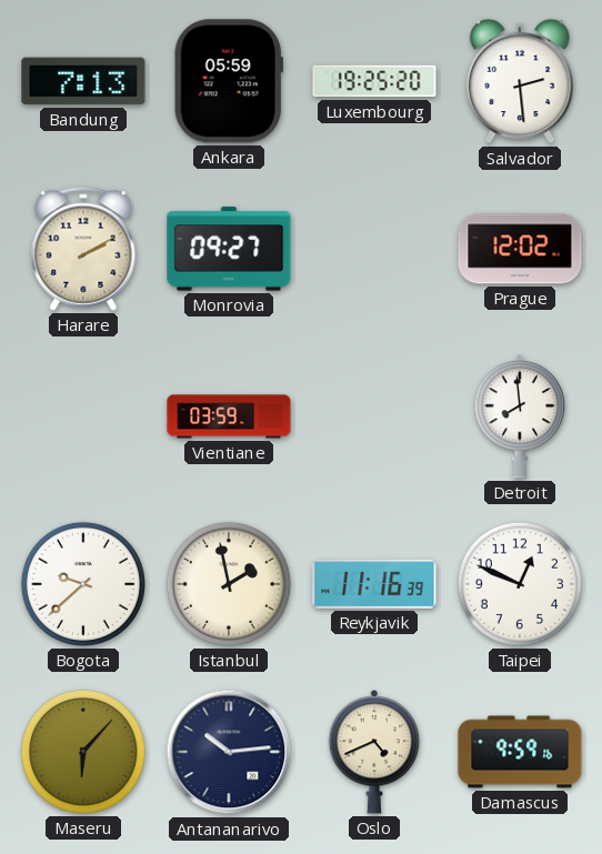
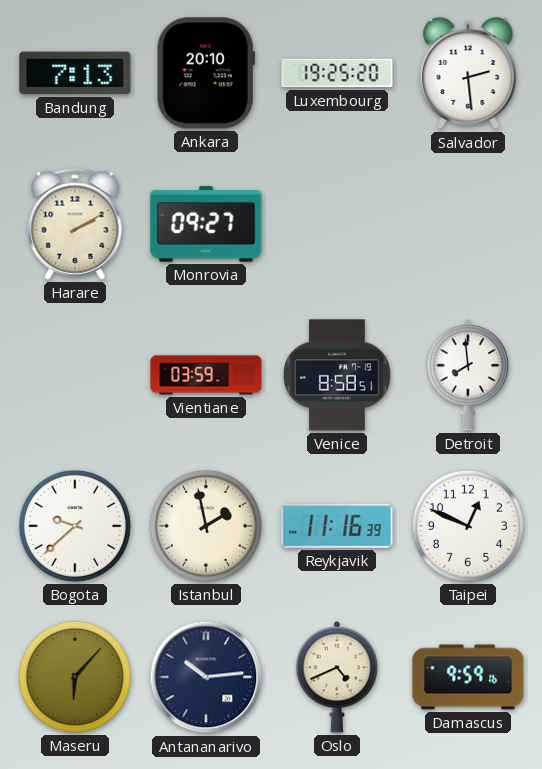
Ankara: 05:59 -> 20:10
Prague: 12:02 -> none
Venice: none -> 8:58
